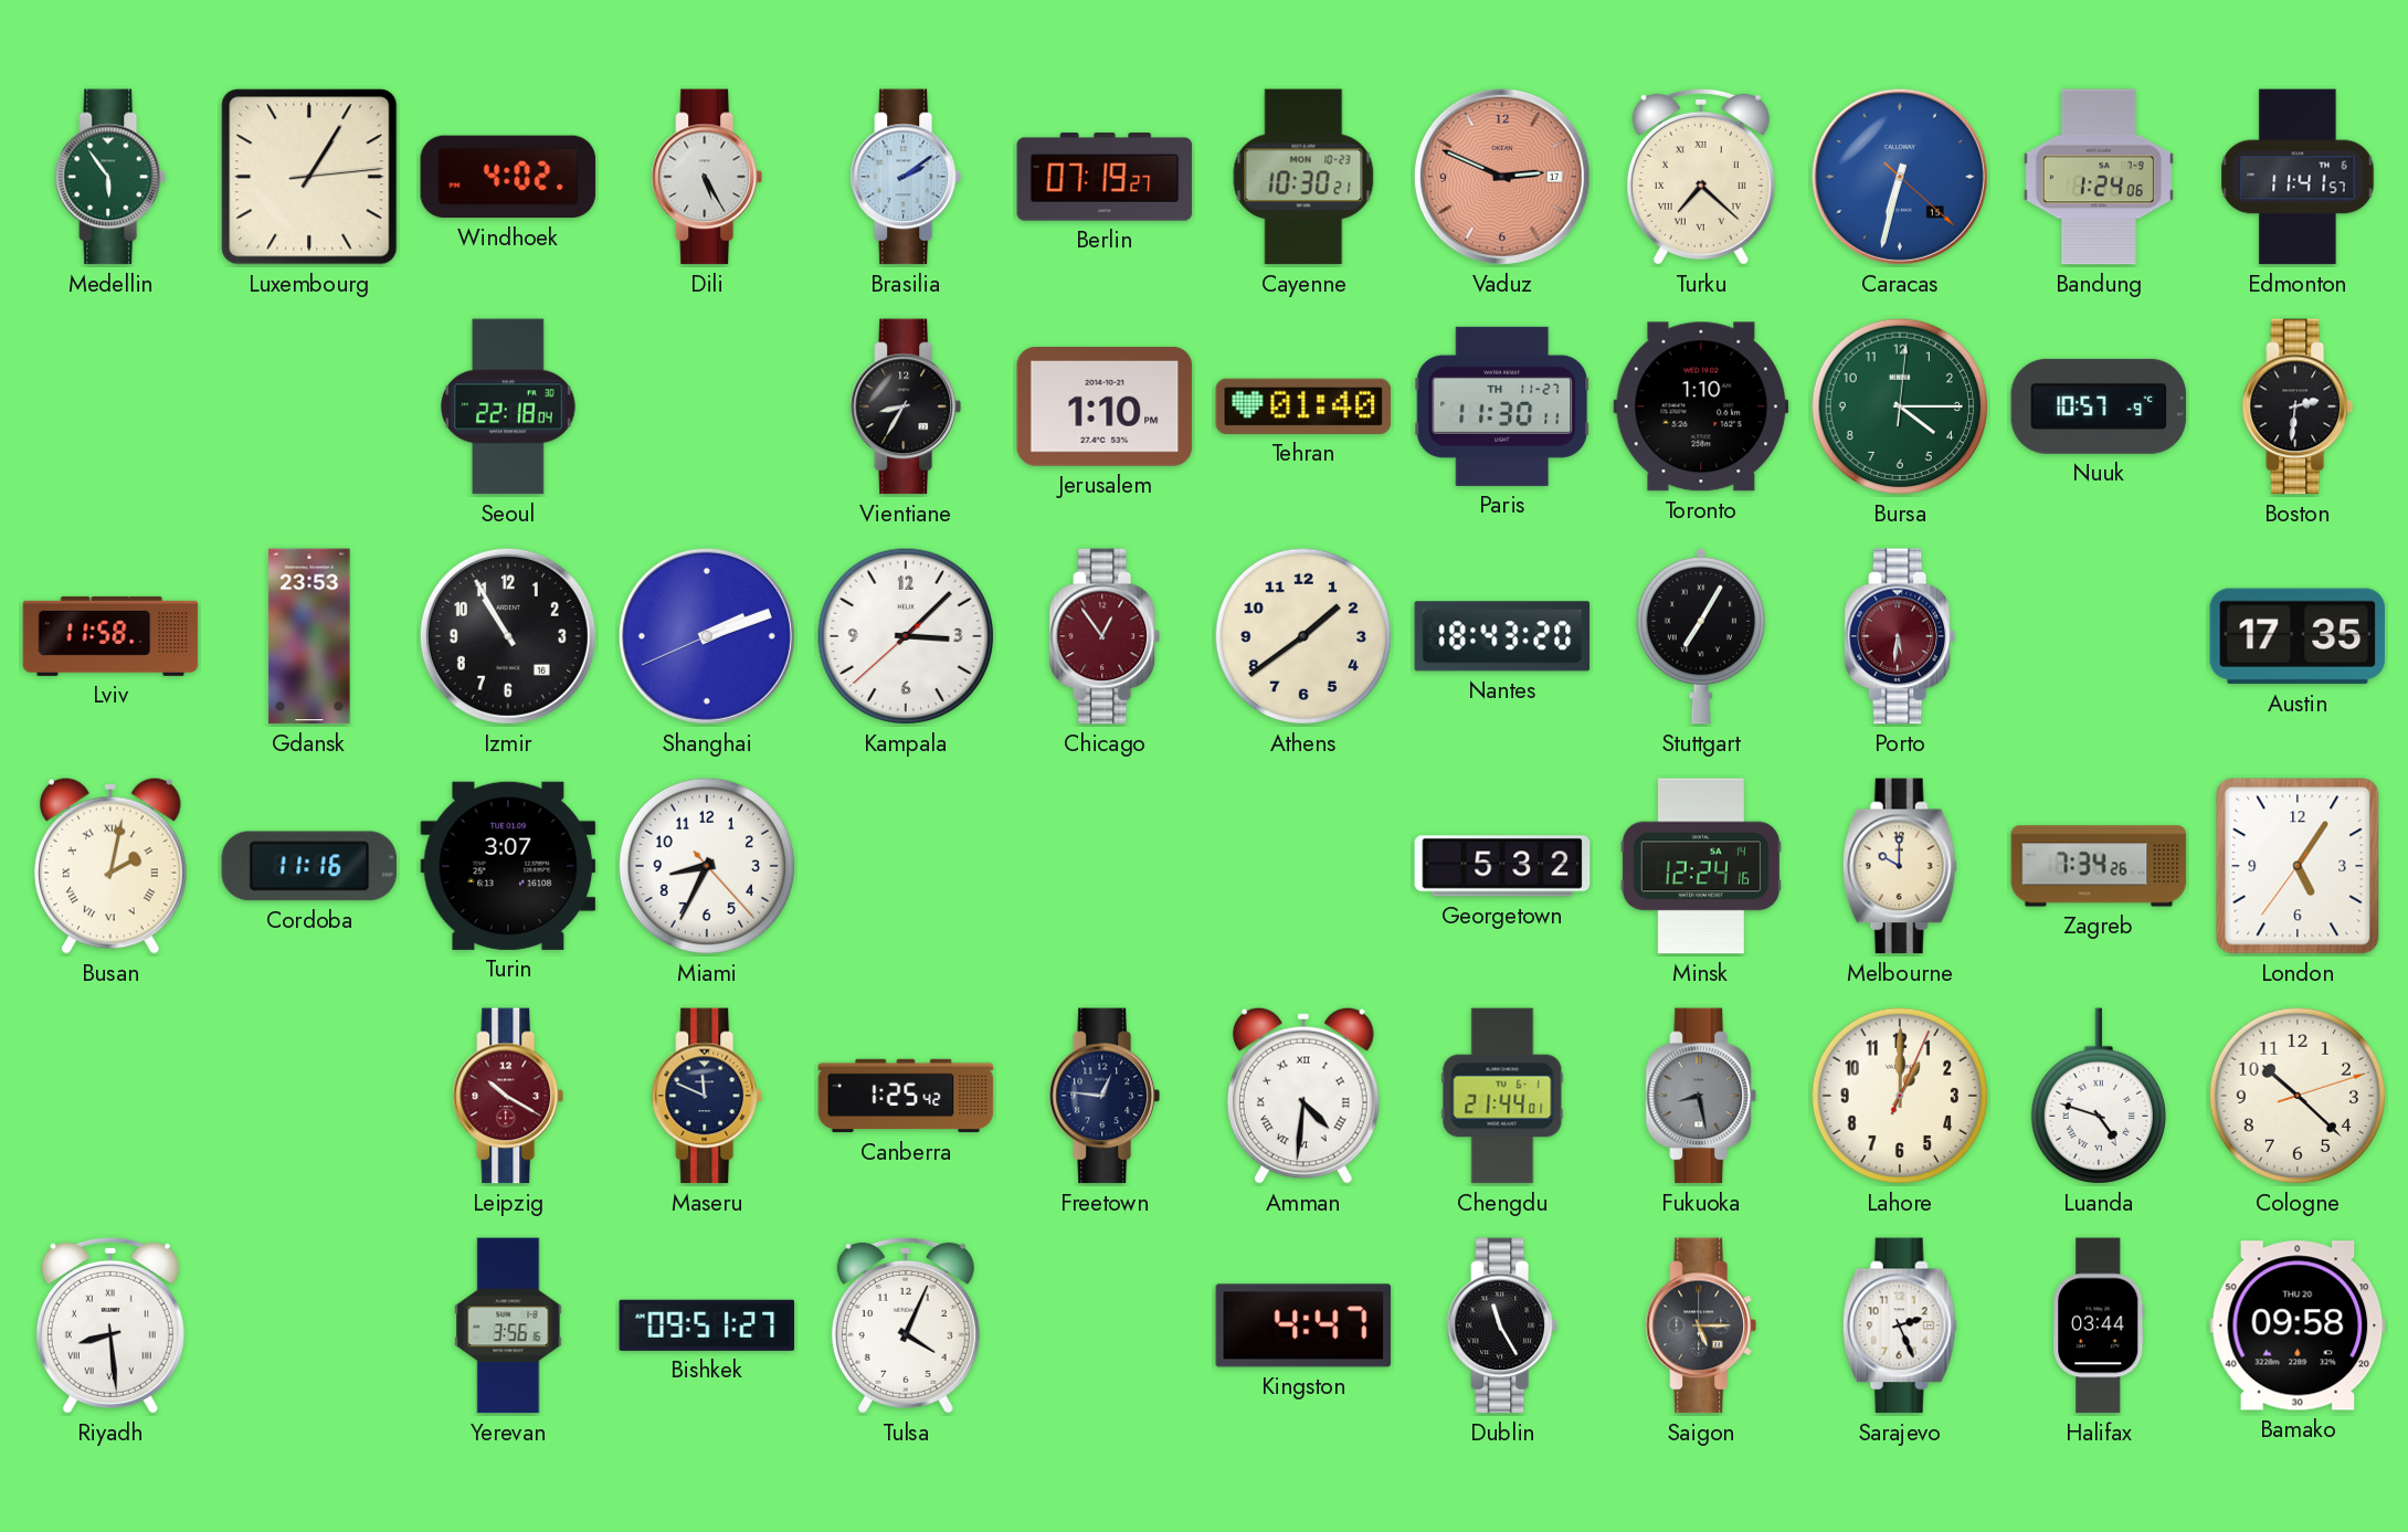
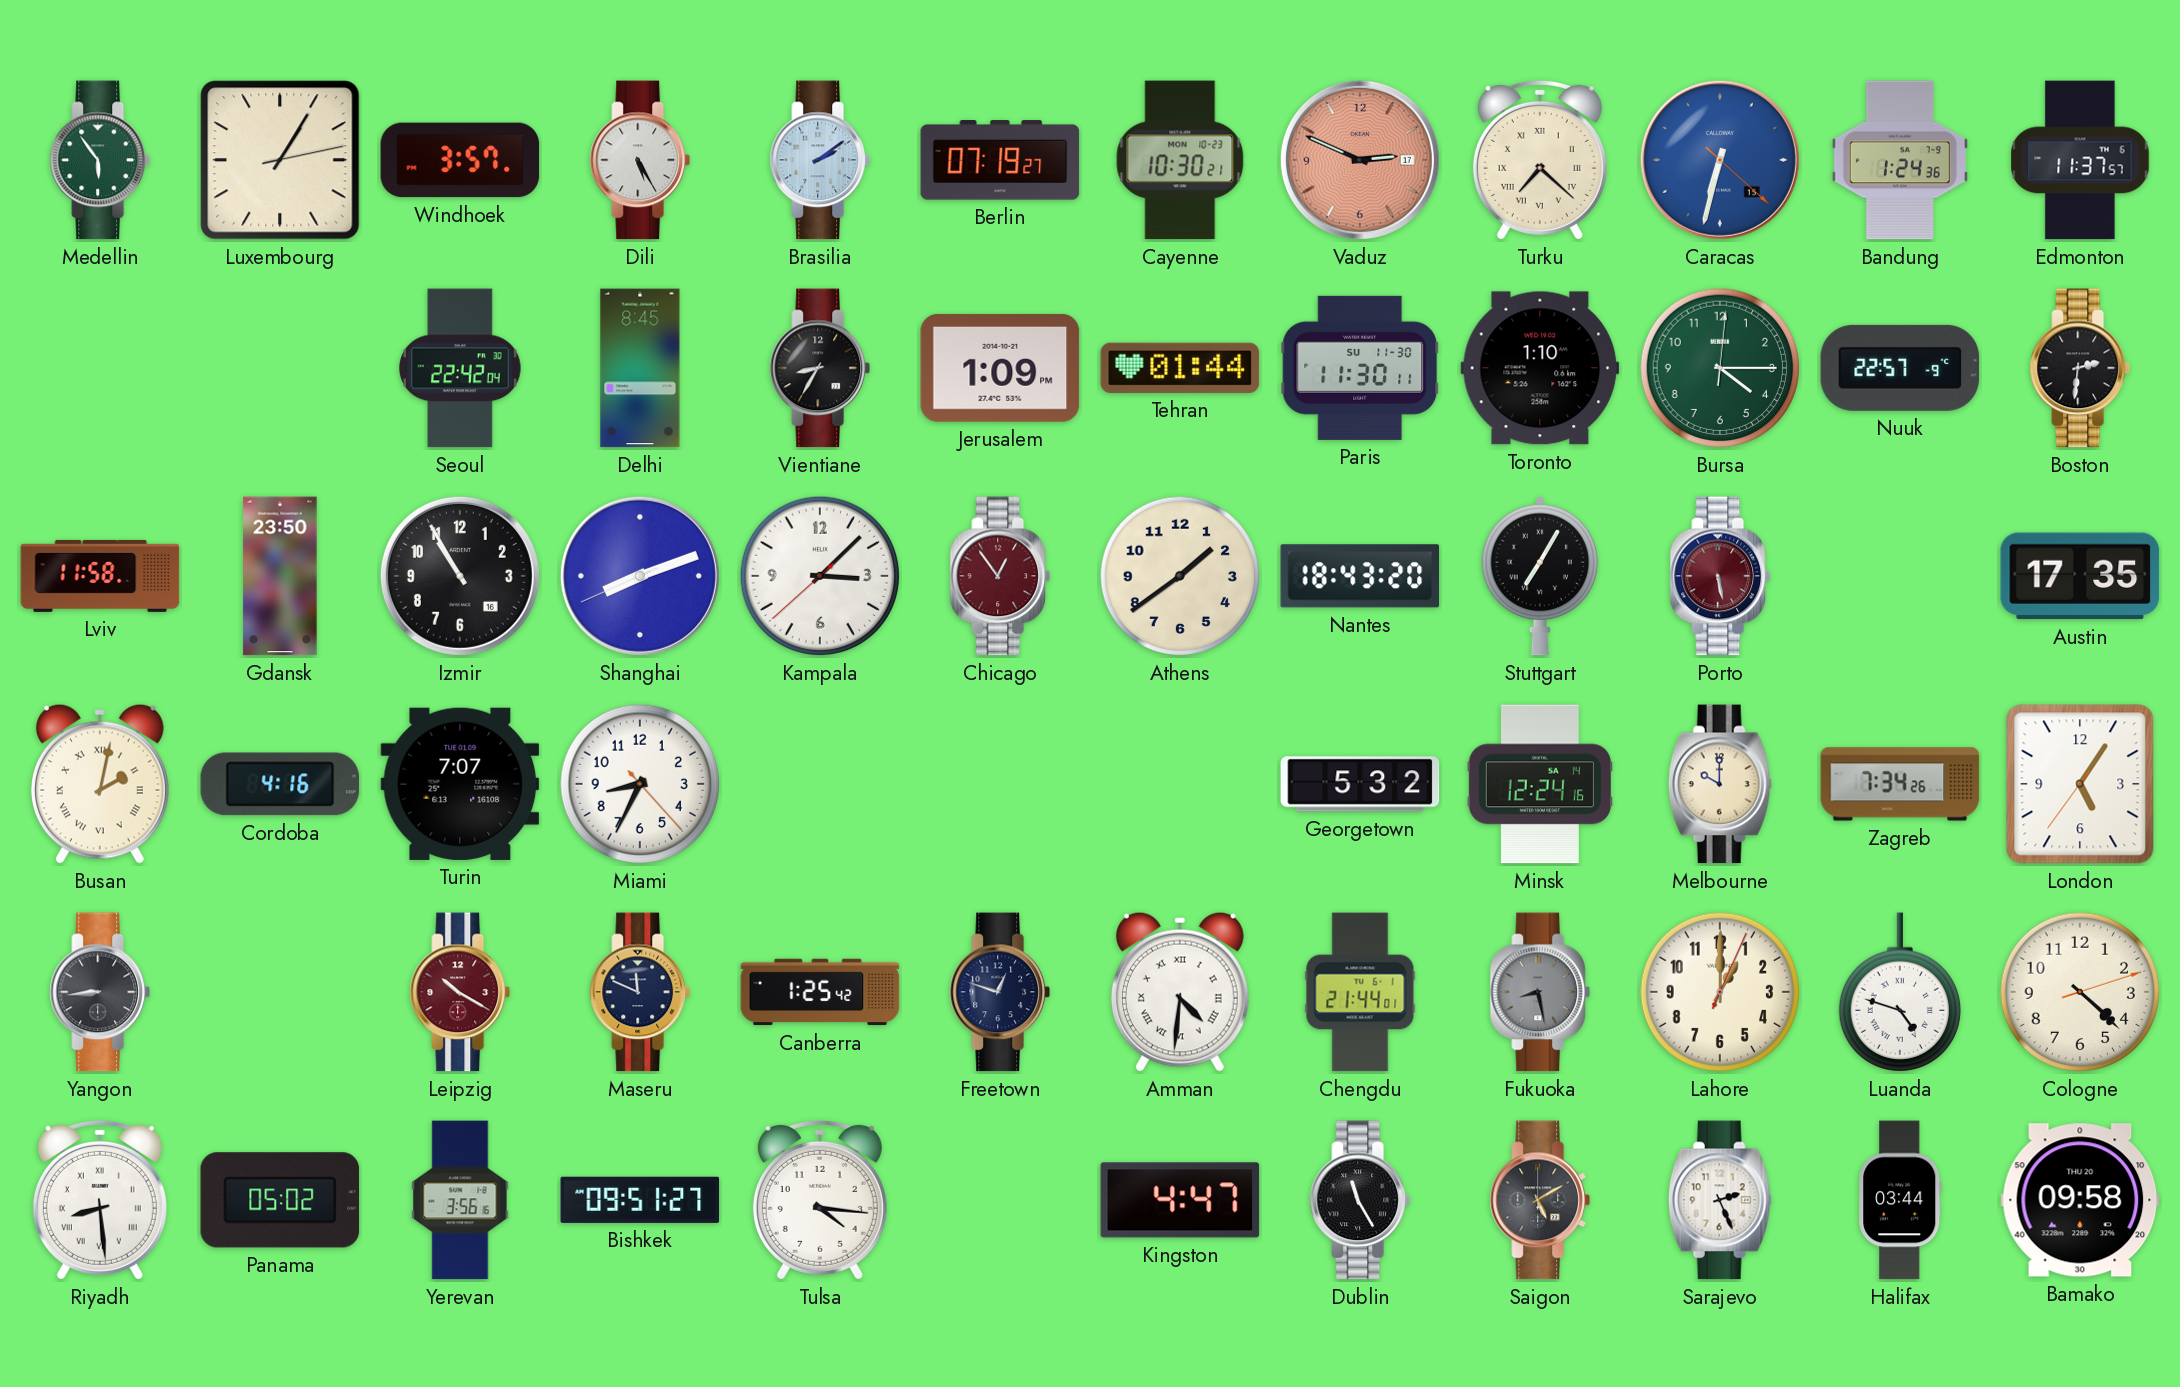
Luxembourg: 1:05:14 -> 1:05:13
Windhoek: 4:02 -> 3:57
Bandung: 1:24:06 -> 1:24:36
Edmonton: 11:41 -> 11:37
Seoul: 22:18 -> 22:42
Delhi: none -> 8:45
Jerusalem: 1:10 -> 1:09
Tehran: 01:40 -> 01:44
Paris date: TH 11-27 -> SU 11-30
Nuuk: 10:57 -> 22:57
Gdansk: 23:53 -> 23:50
Shanghai: 2:11 -> 8:11
Porto: 5:31 -> 5:28
Cordoba: 11:16 -> 4:16
Turin: 3:07 -> 7:07
Yangon: none -> 8:44
Freetown: 12:46 -> 12:48
Cologne: 10:22 -> 4:22
Panama: none -> 05:02
Tulsa: 4:04 -> 4:16
Saigon: 5:15 -> 5:10
